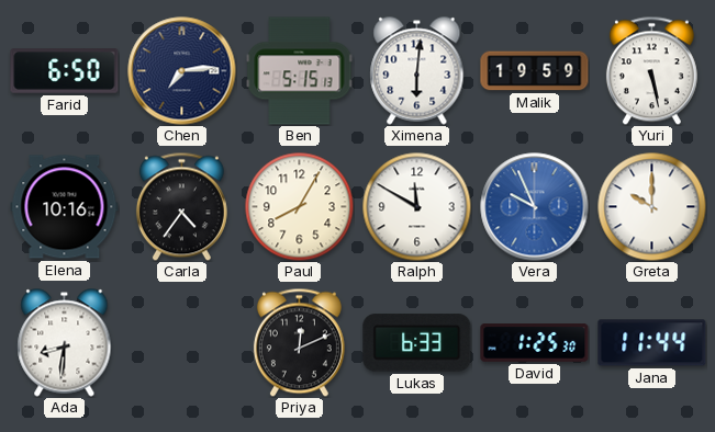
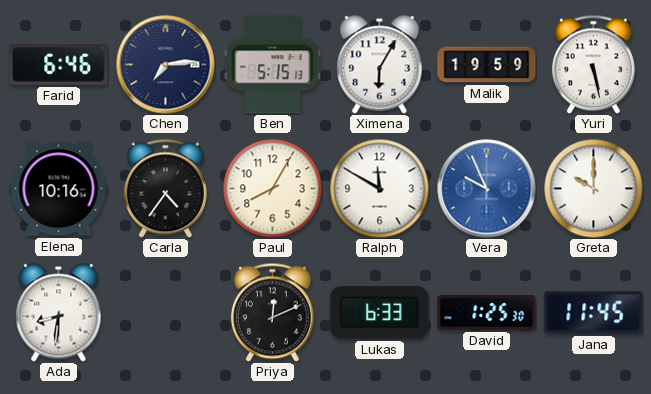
Farid: 6:50 -> 6:46
Ximena: 6:01 -> 6:05
Jana: 11:44 -> 11:45
